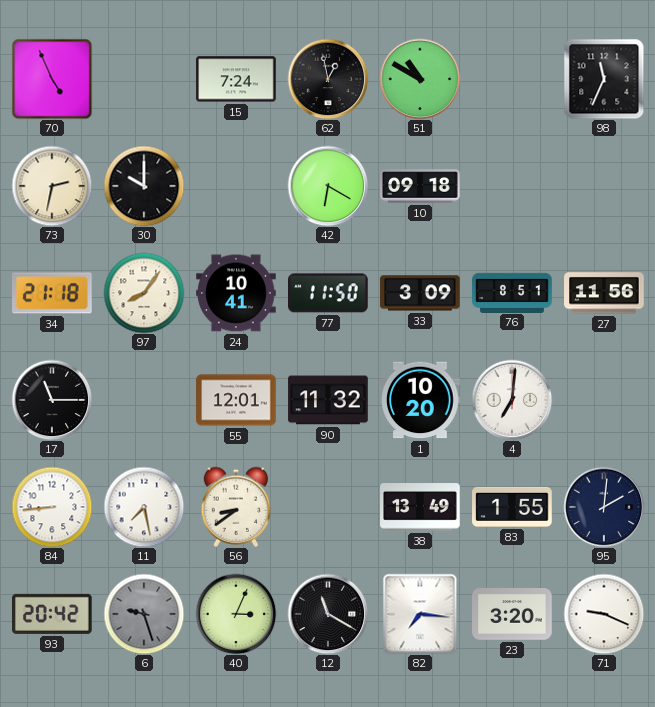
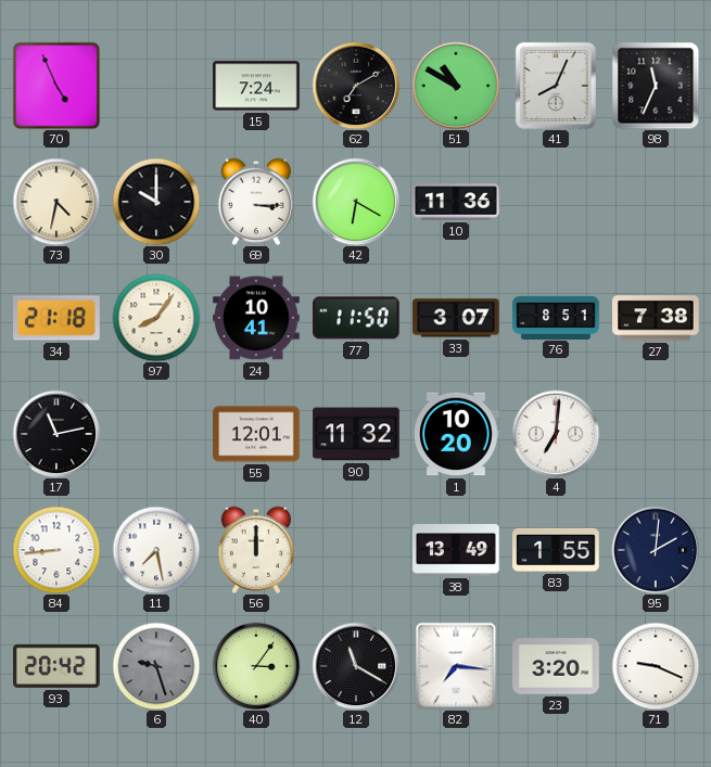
62: 12:58 -> 7:10
41: none -> 8:04
73: 2:32 -> 4:32
69: none -> 3:15
10: 09:18 -> 11:36
33: 3:09 -> 3:07
27: 11:56 -> 7:38
17: 11:15 -> 11:13
56: 8:39 -> 12:00
40: 3:04 -> 3:06
